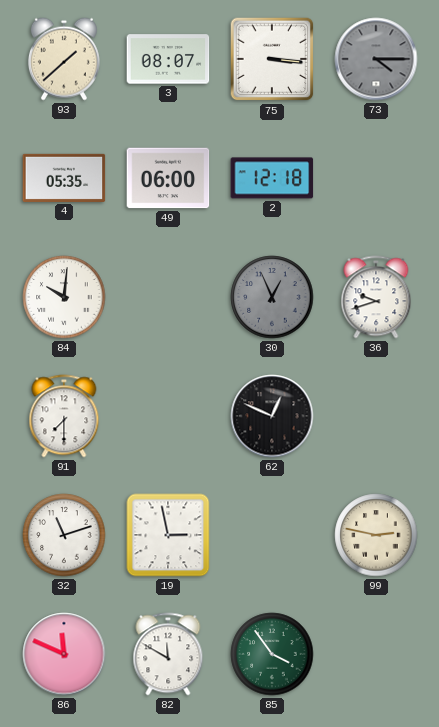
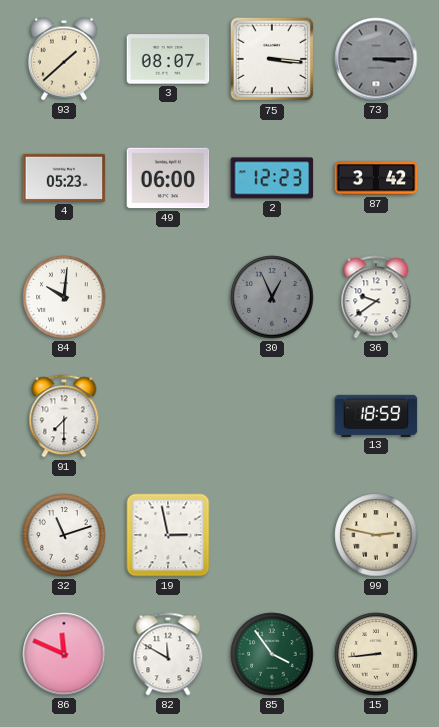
73: 4:15 -> 3:15
4: 05:35 -> 05:23
2: 12:18 -> 12:23
87: none -> 3:42
36: 9:42 -> 9:39
62: 12:49 -> none
13: none -> 18:59
15: none -> 8:44
